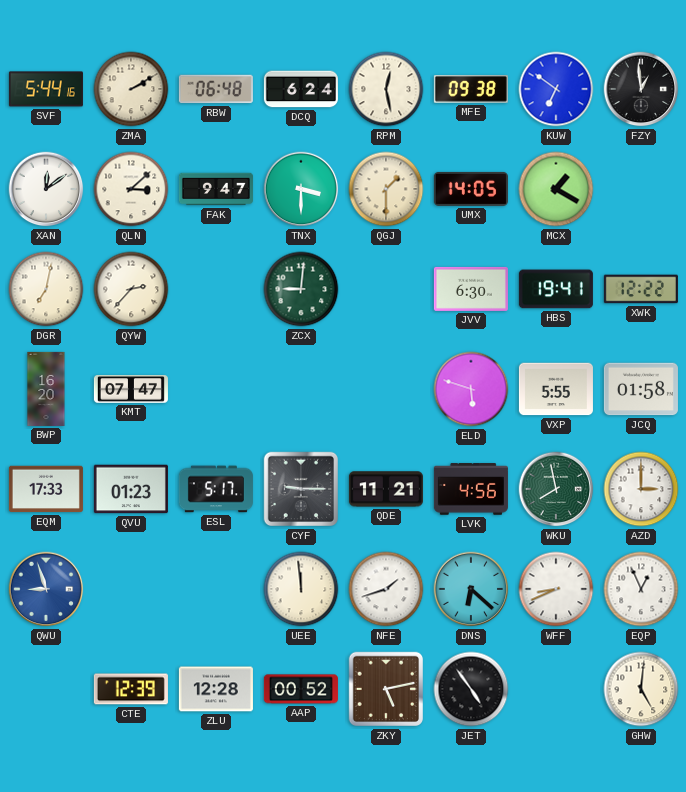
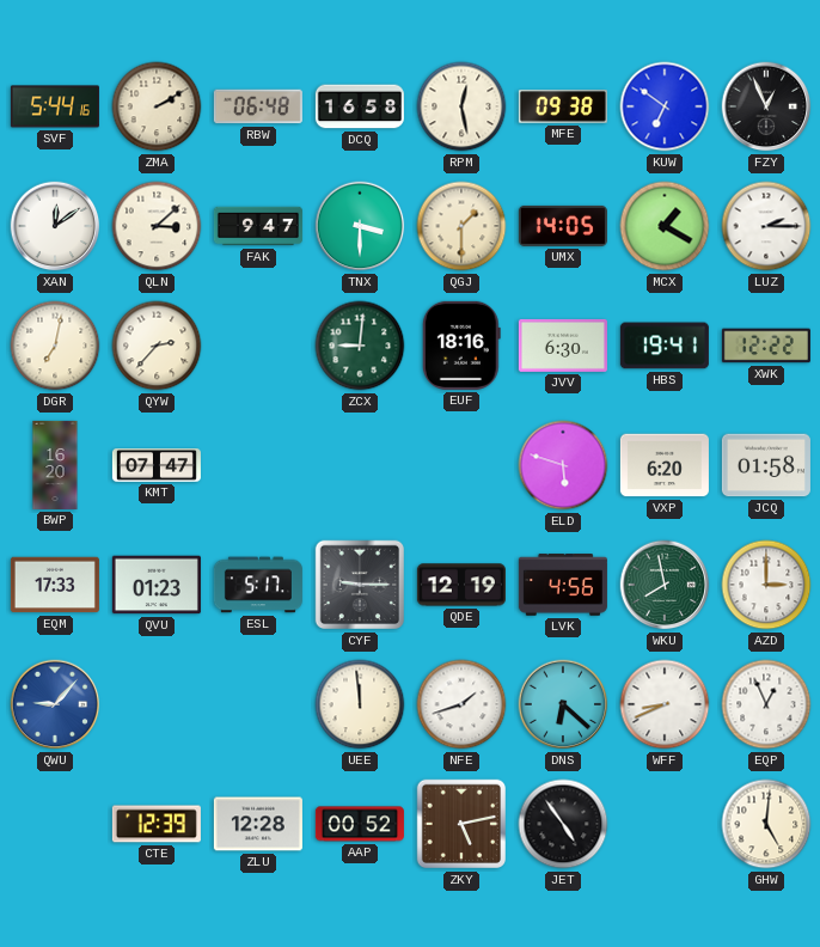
DCQ: 6:24 -> 16:58
FZY: 12:59 -> 12:56
LUZ: none -> 2:15
EUF: none -> 18:16
VXP: 5:55 -> 6:20
QDE: 11:21 -> 12:19
QWU: 8:57 -> 9:07
